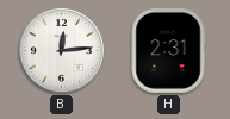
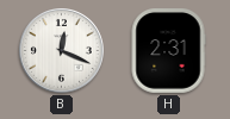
B: 12:14 -> 12:19
